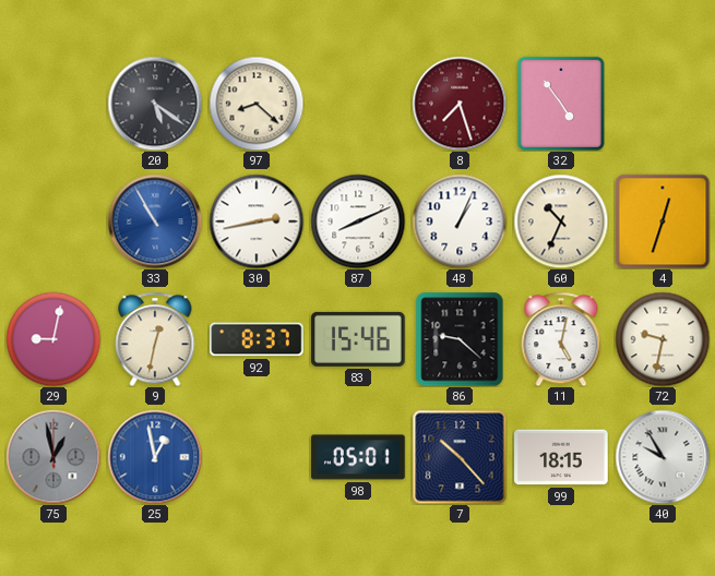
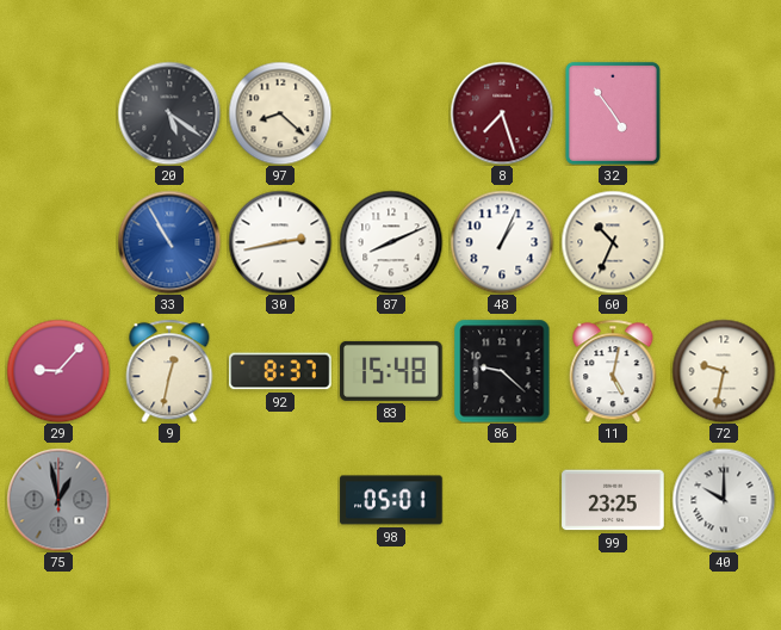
4: 12:33 -> none
29: 9:02 -> 9:07
83: 15:46 -> 15:48
25: 12:58 -> none
7: 10:23 -> none
99: 18:15 -> 23:25
40: 9:55 -> 10:00
